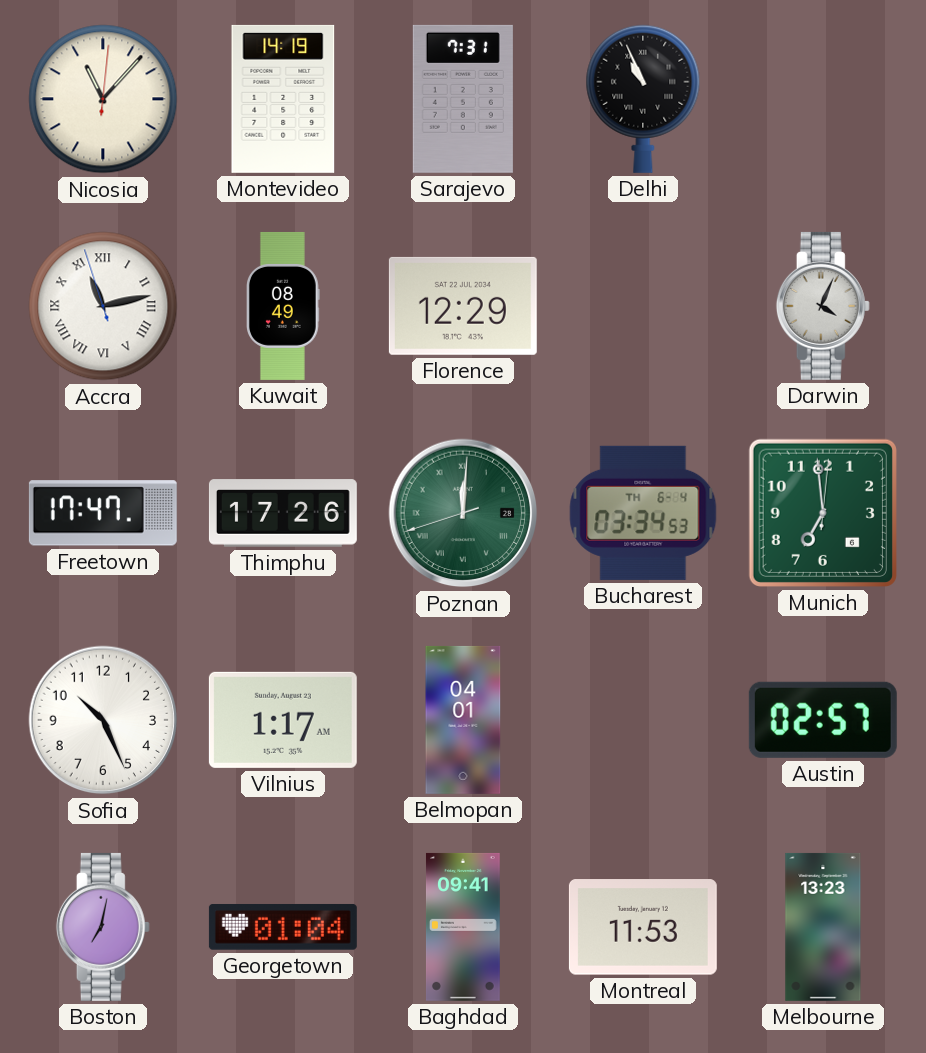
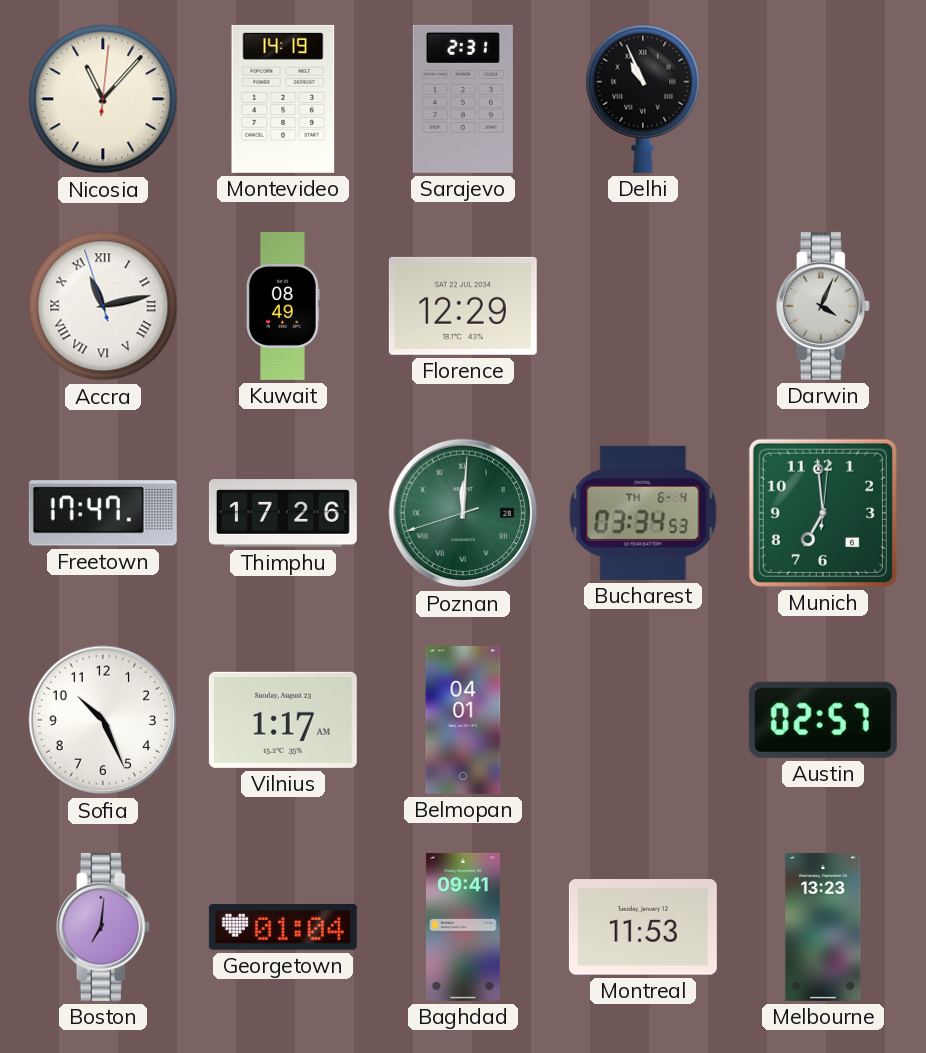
Sarajevo: 7:31 -> 2:31
Boston: 7:02 -> 7:01
